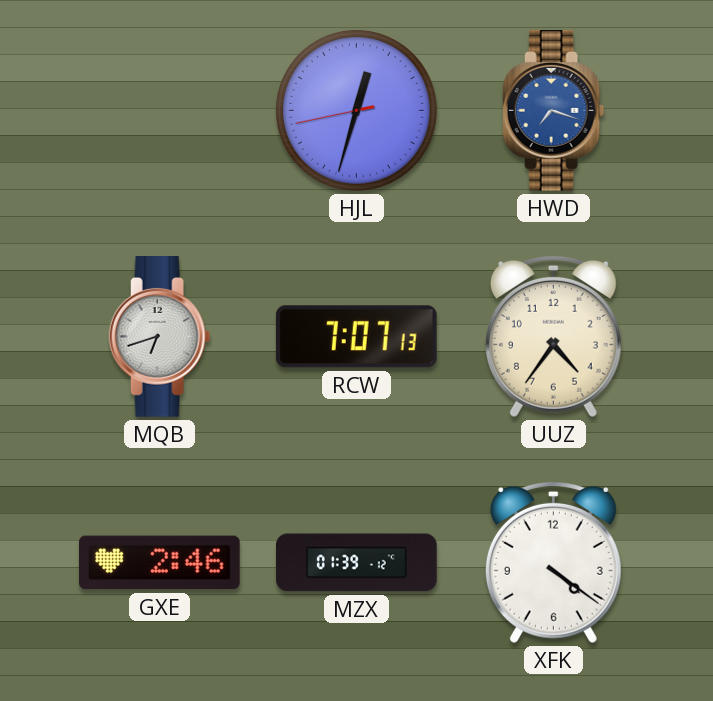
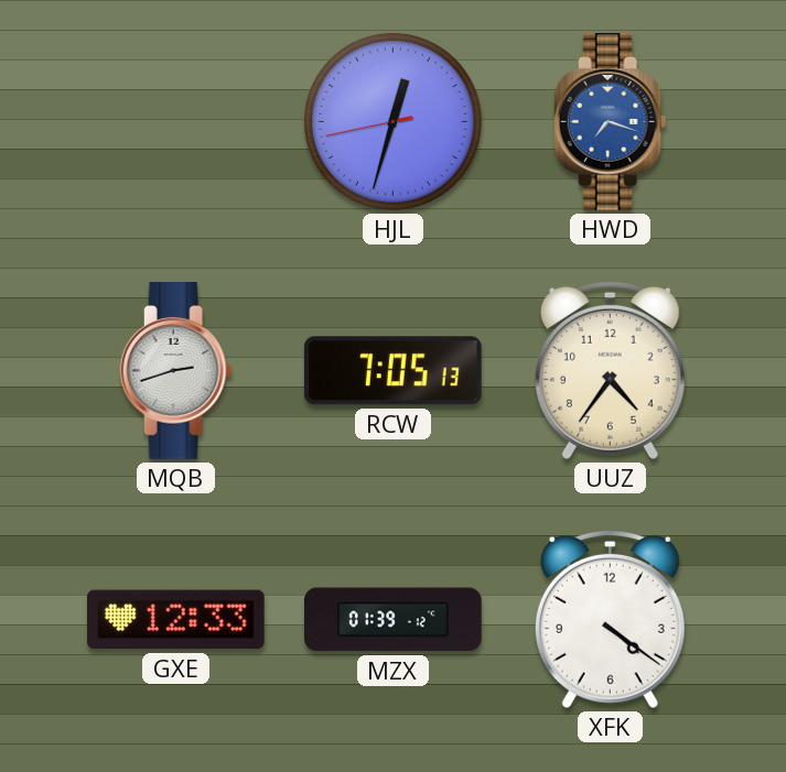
MQB: 6:42 -> 2:42
RCW: 7:07 -> 7:05
GXE: 2:46 -> 12:33
